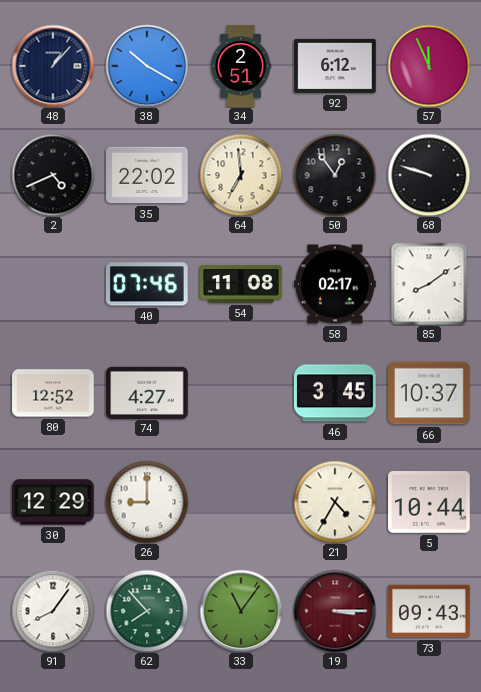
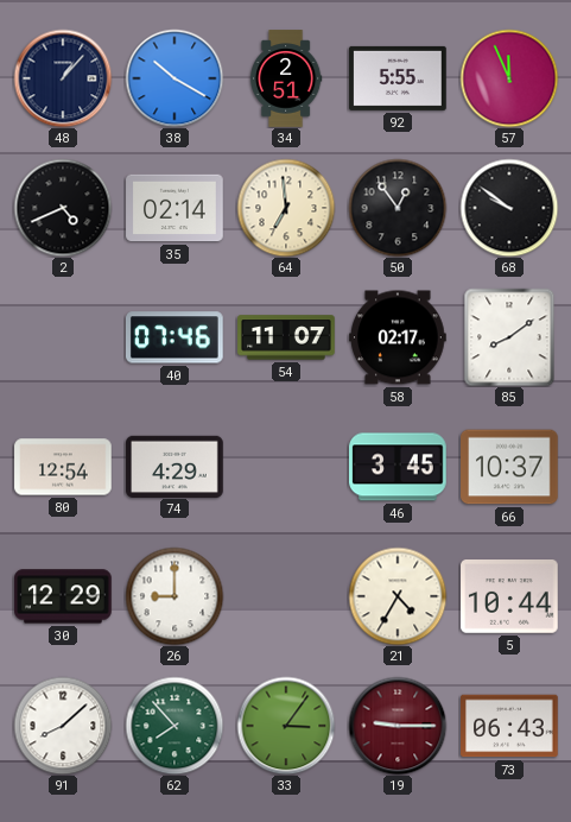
92: 6:12 -> 5:55
35: 22:02 -> 02:14
68: 9:48 -> 9:51
54: 11:08 -> 11:07
80: 12:52 -> 12:54
74: 4:27 -> 4:29
91: 8:06 -> 8:08
33: 11:06 -> 3:06
19: 3:15 -> 9:15
73: 09:43 -> 06:43
